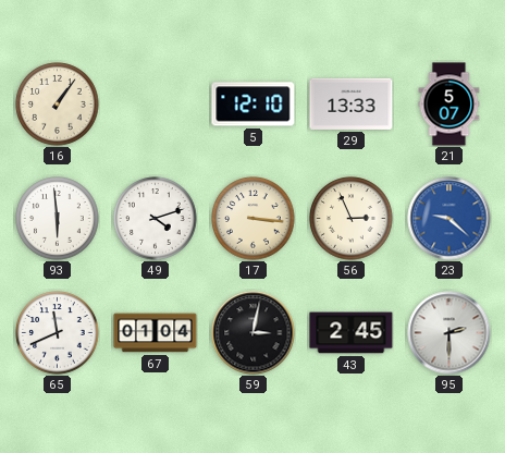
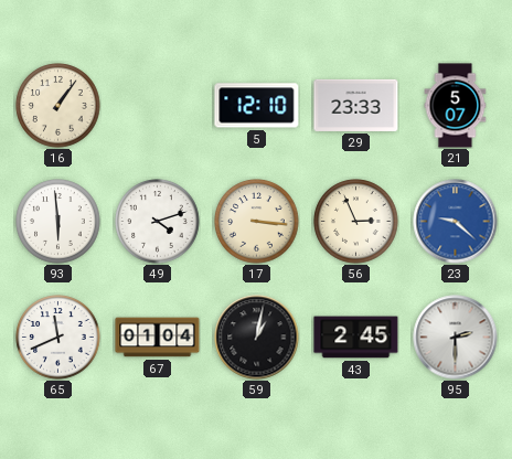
29: 13:33 -> 23:33
59: 3:02 -> 1:02
